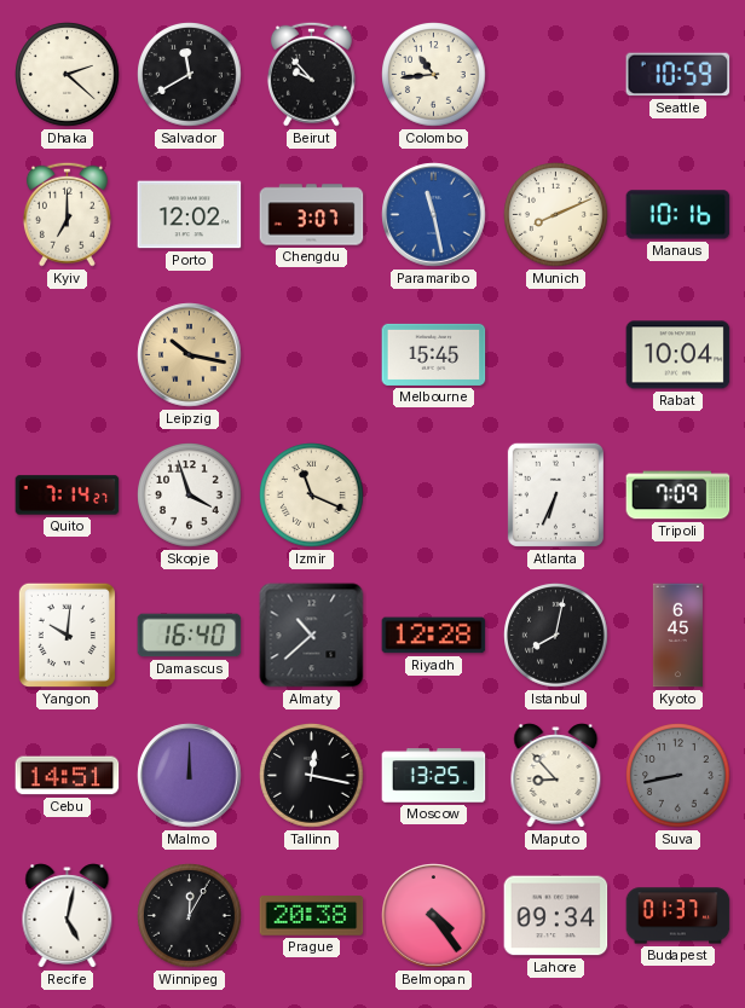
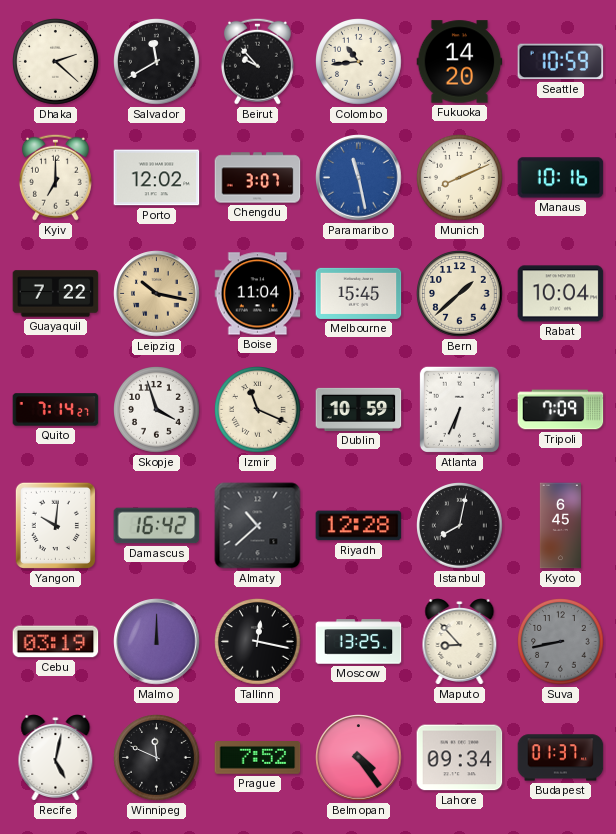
Fukuoka: none -> 14:20
Guayaquil: none -> 7:22
Boise: none -> 11:04
Bern: none -> 1:38
Dublin: none -> 10:59
Damascus: 16:40 -> 16:42
Cebu: 14:51 -> 03:19
Winnipeg: 12:05 -> 11:49
Prague: 20:38 -> 7:52
